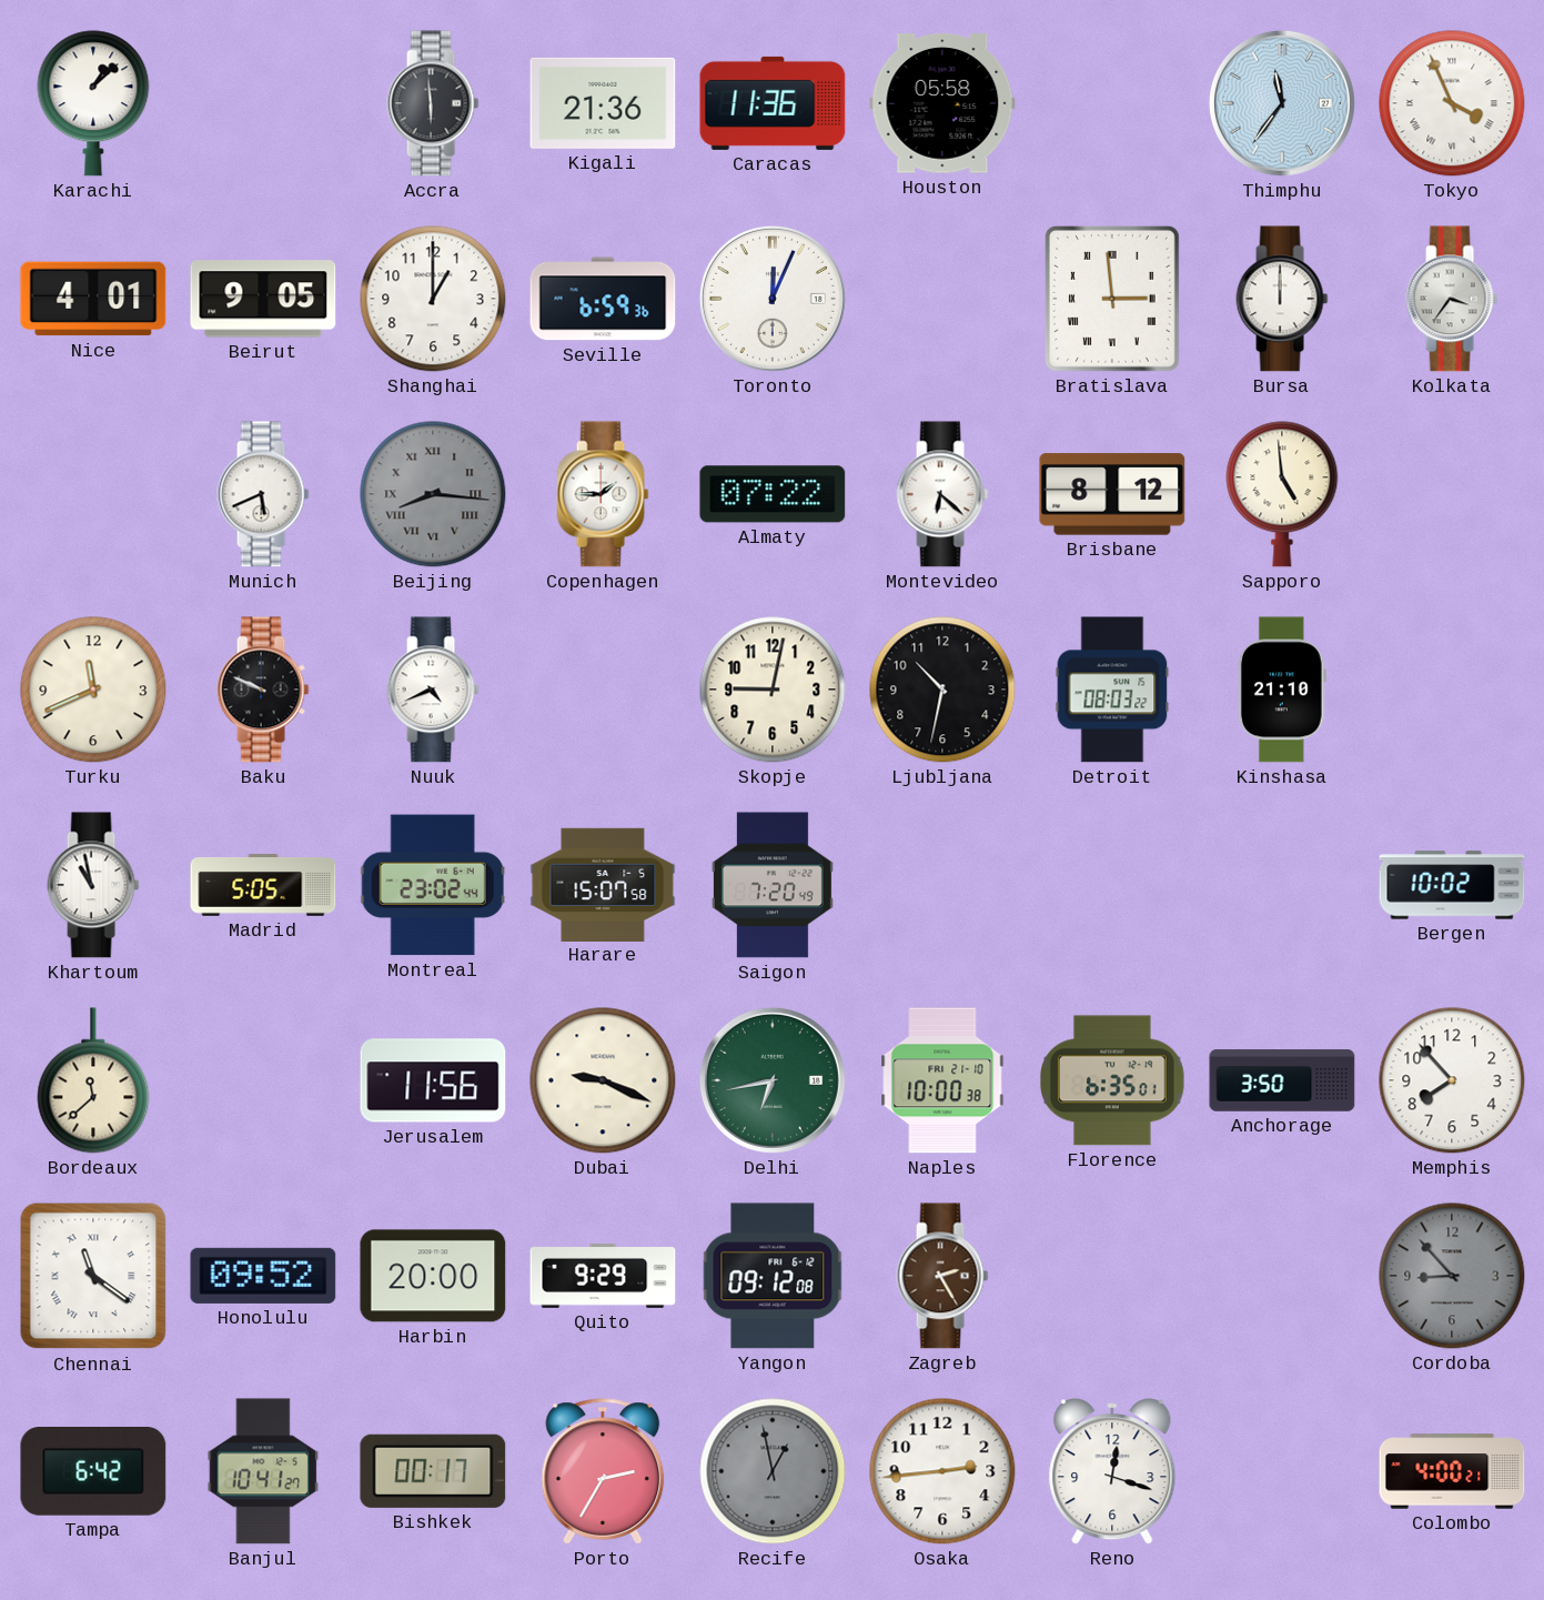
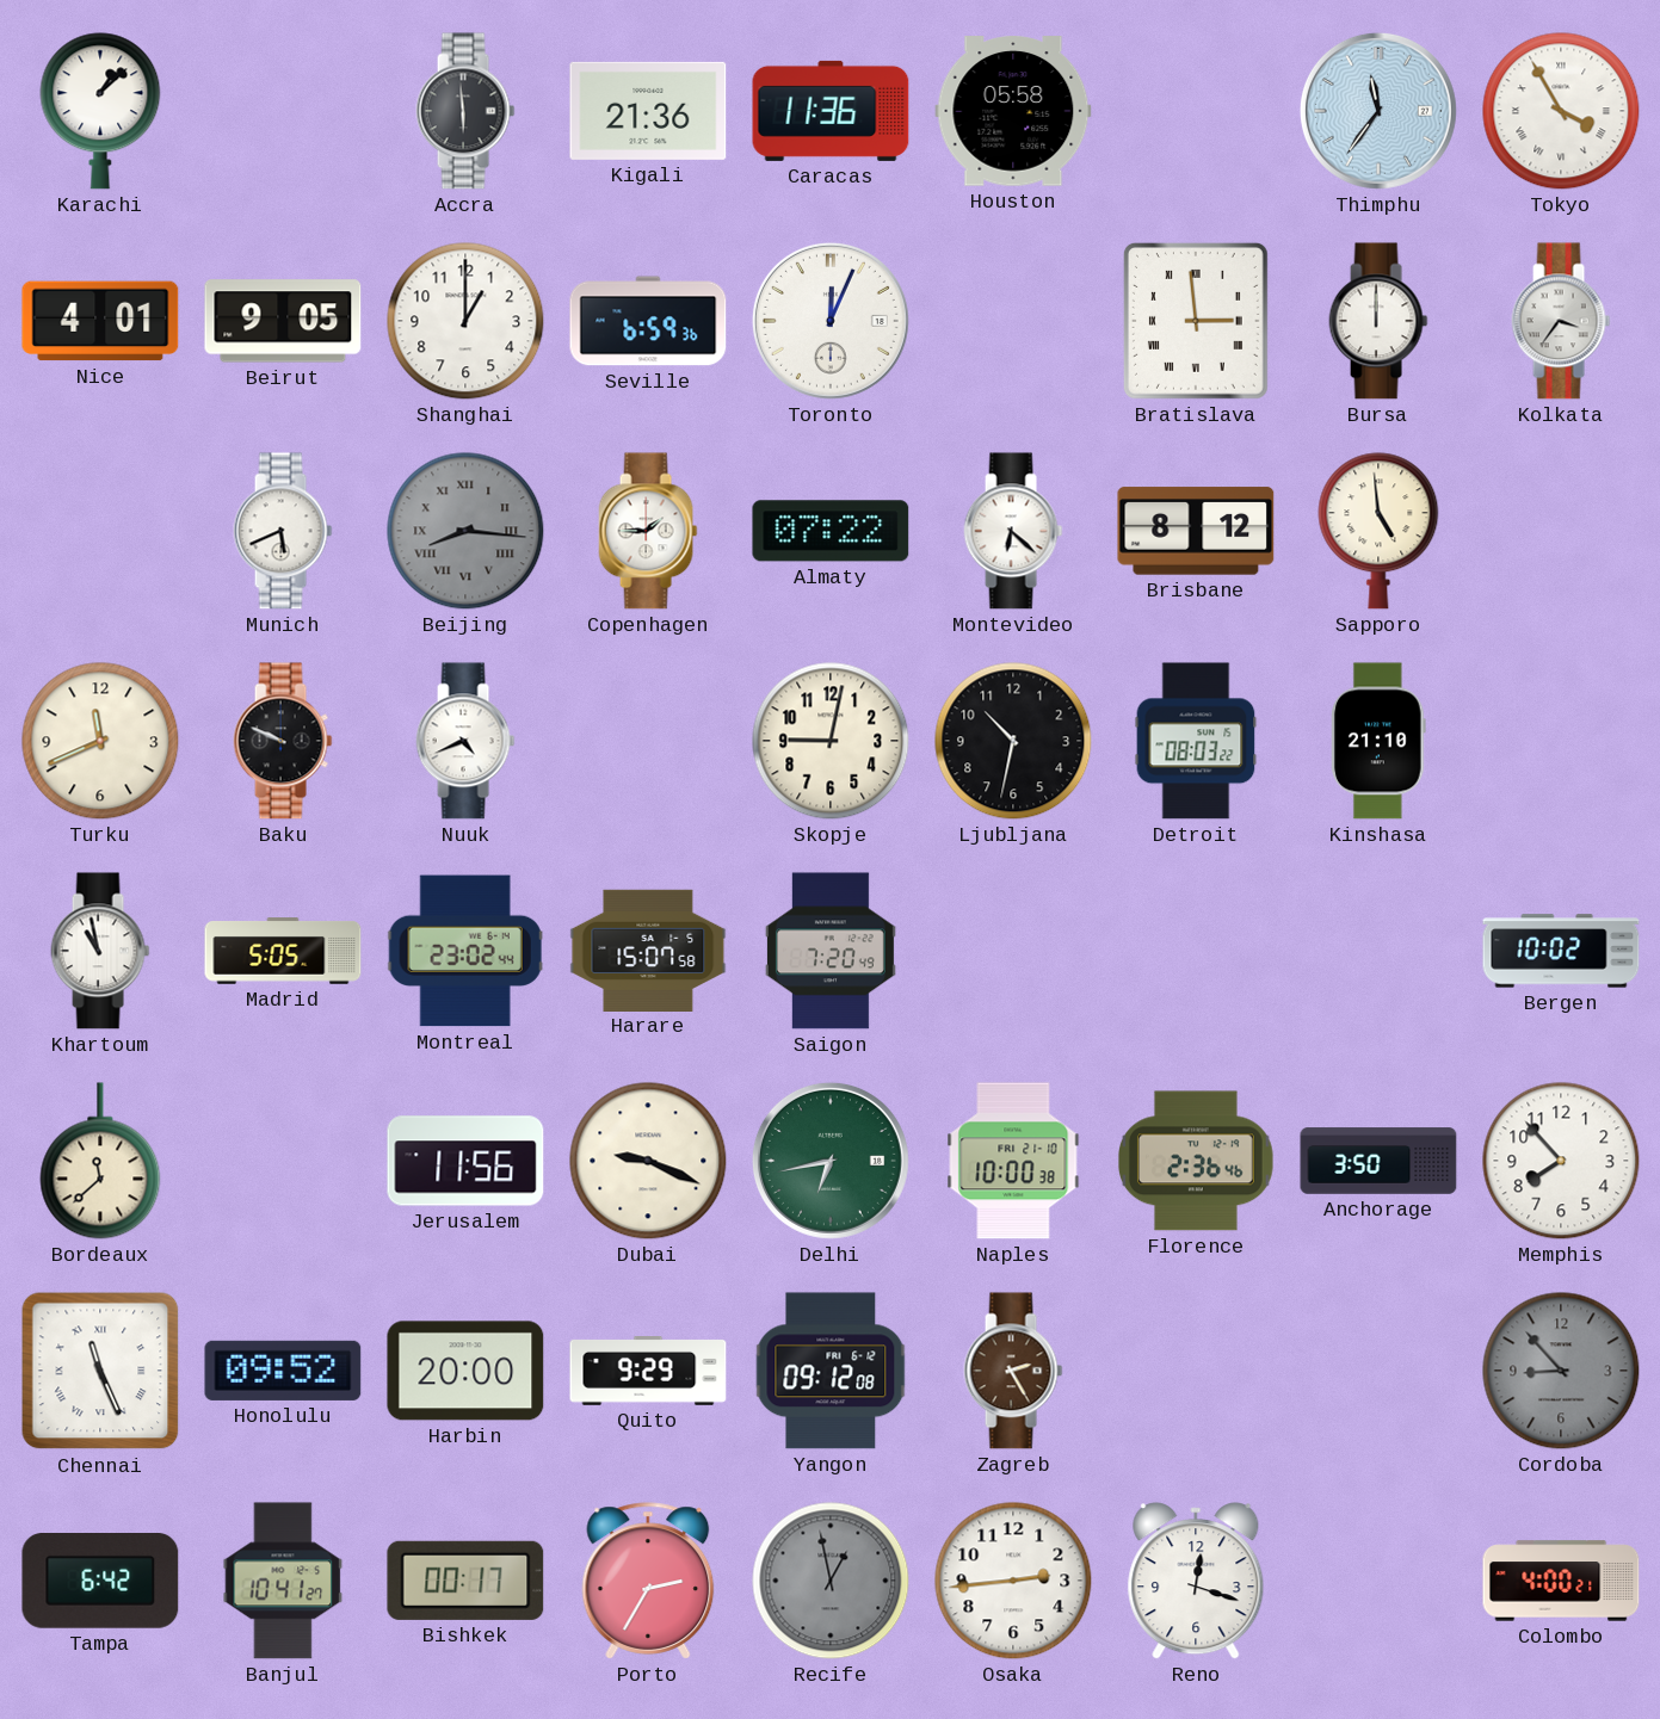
Tokyo: 3:56 -> 3:55
Florence: 6:35 -> 2:36
Chennai: 11:21 -> 11:26
